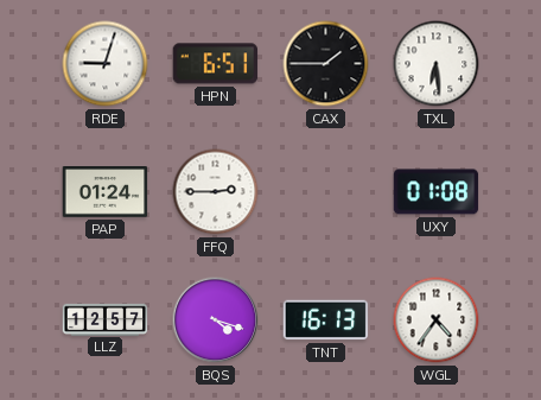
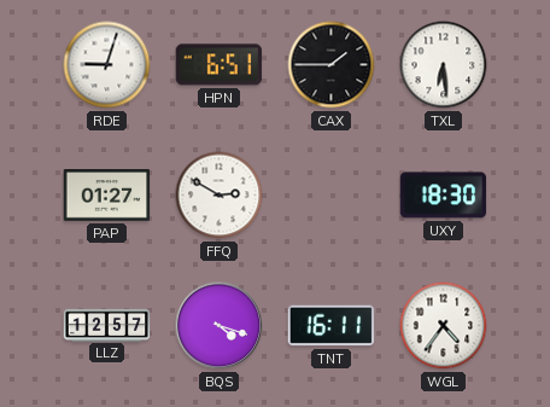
PAP: 01:24 -> 01:27
FFQ: 2:45 -> 2:50
UXY: 01:08 -> 18:30
TNT: 16:13 -> 16:11
